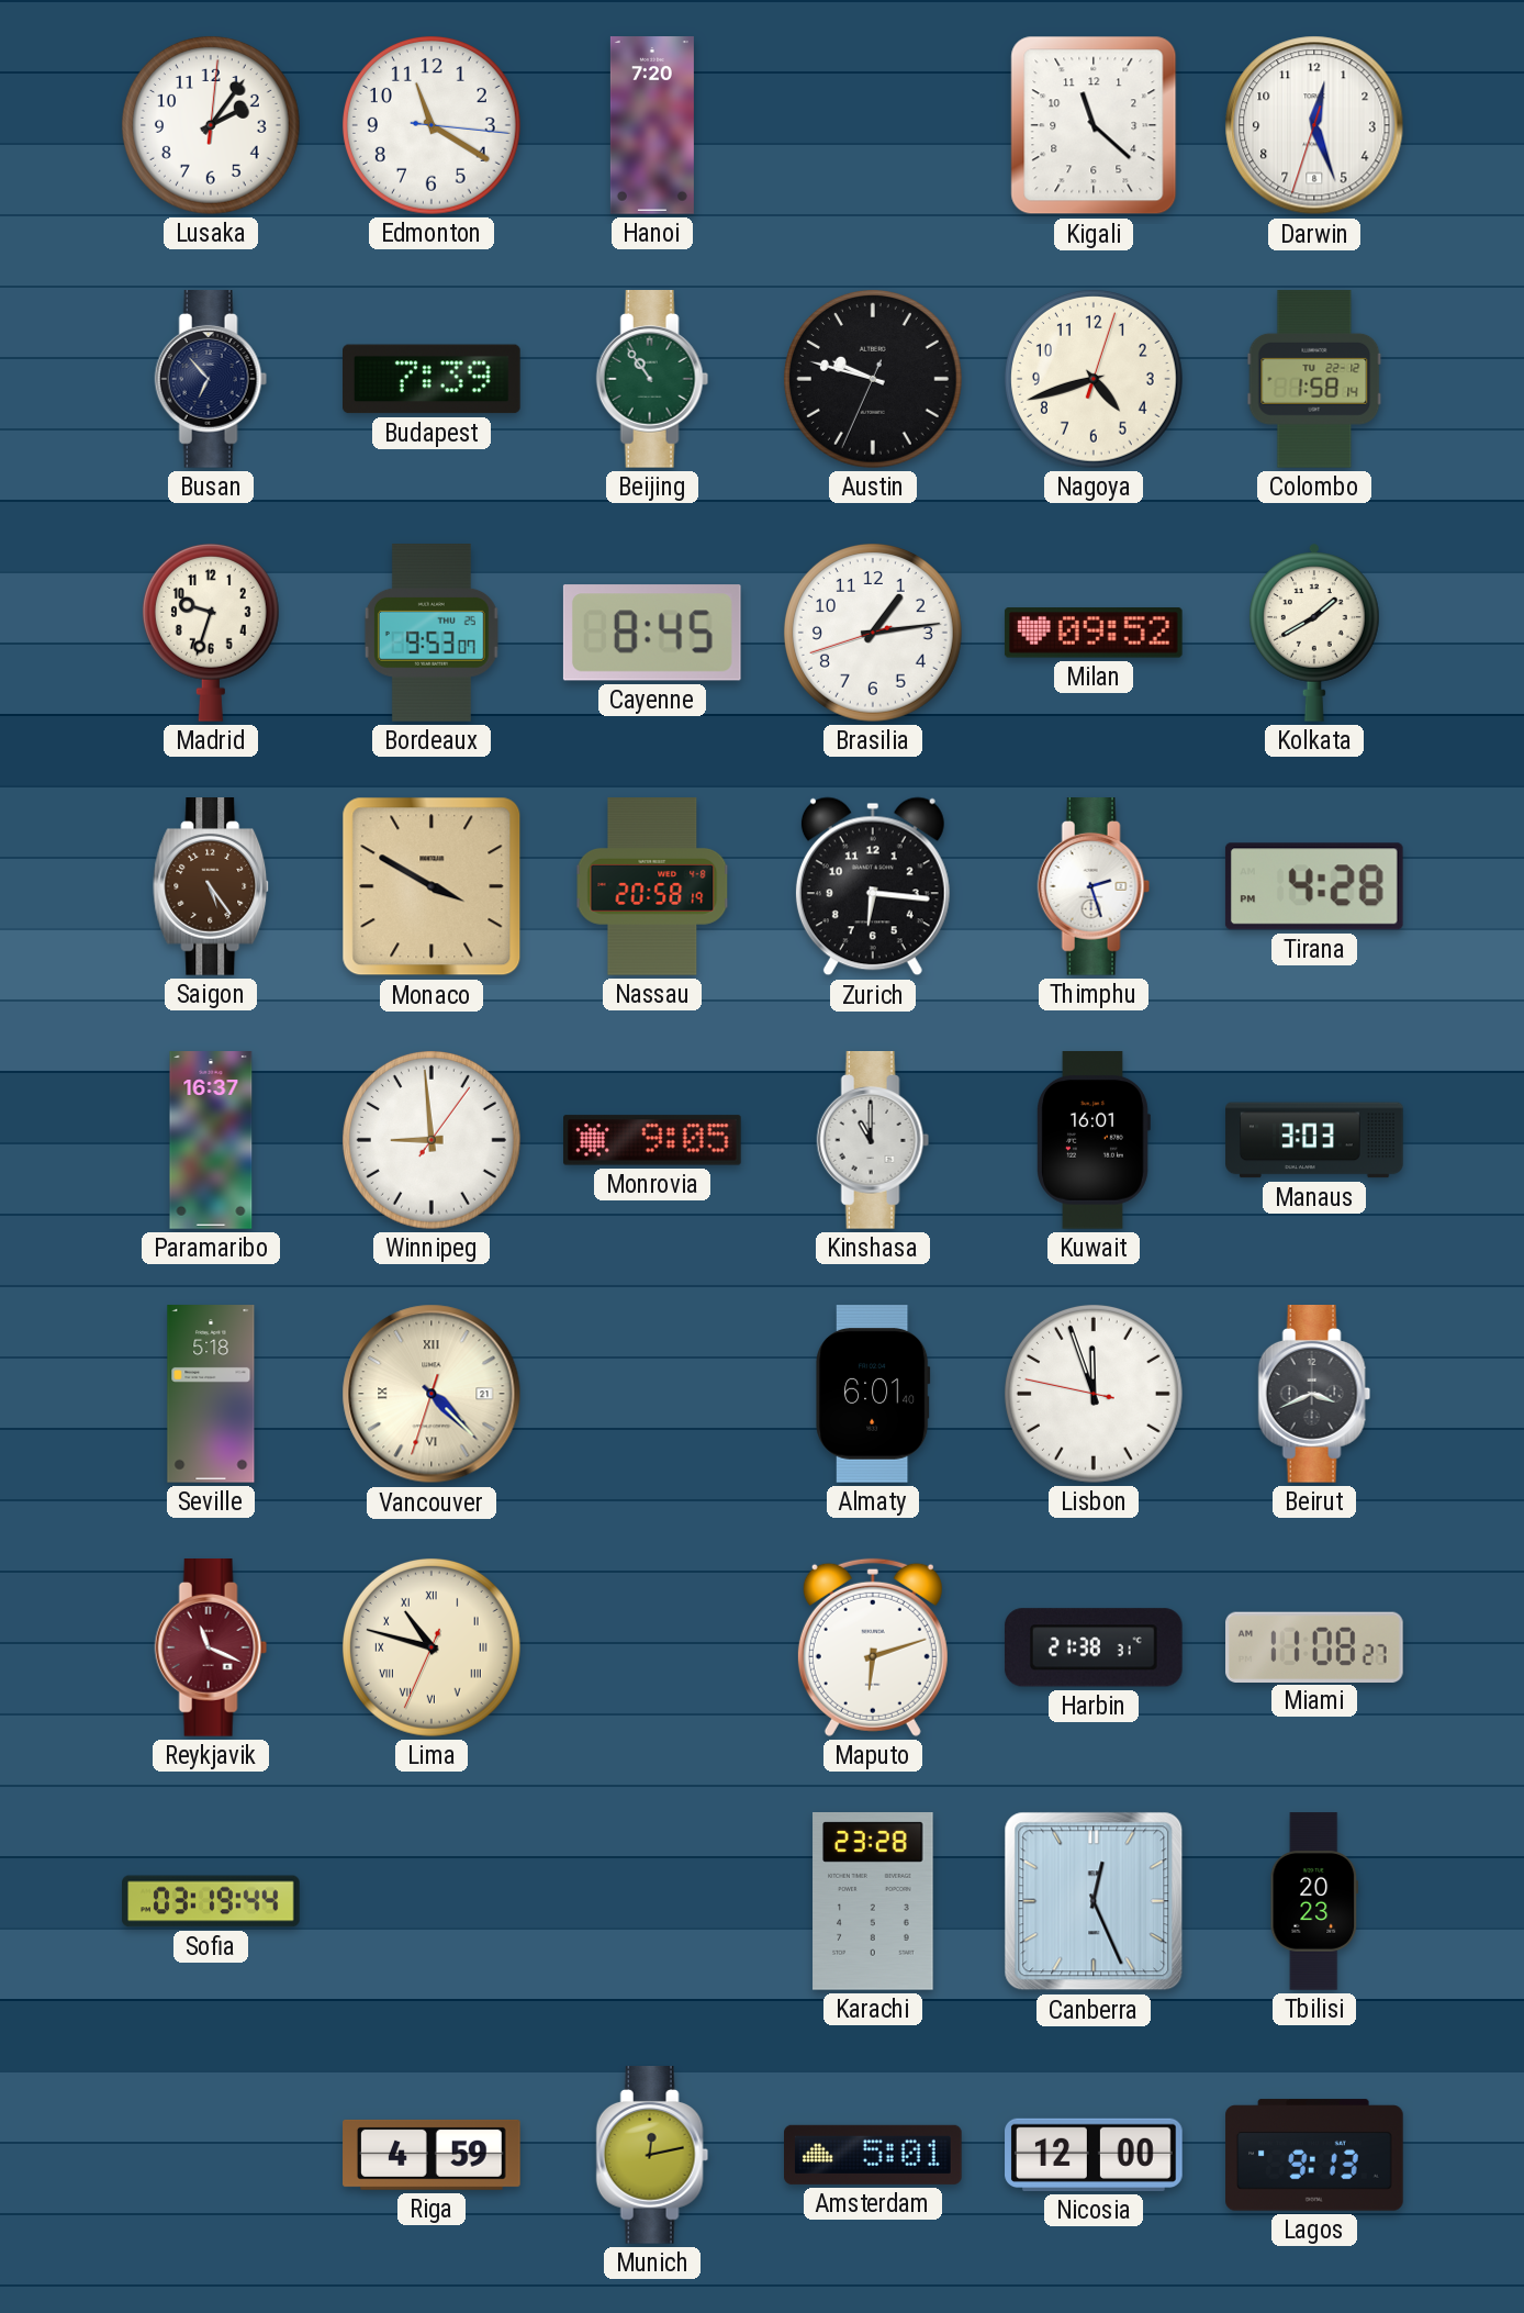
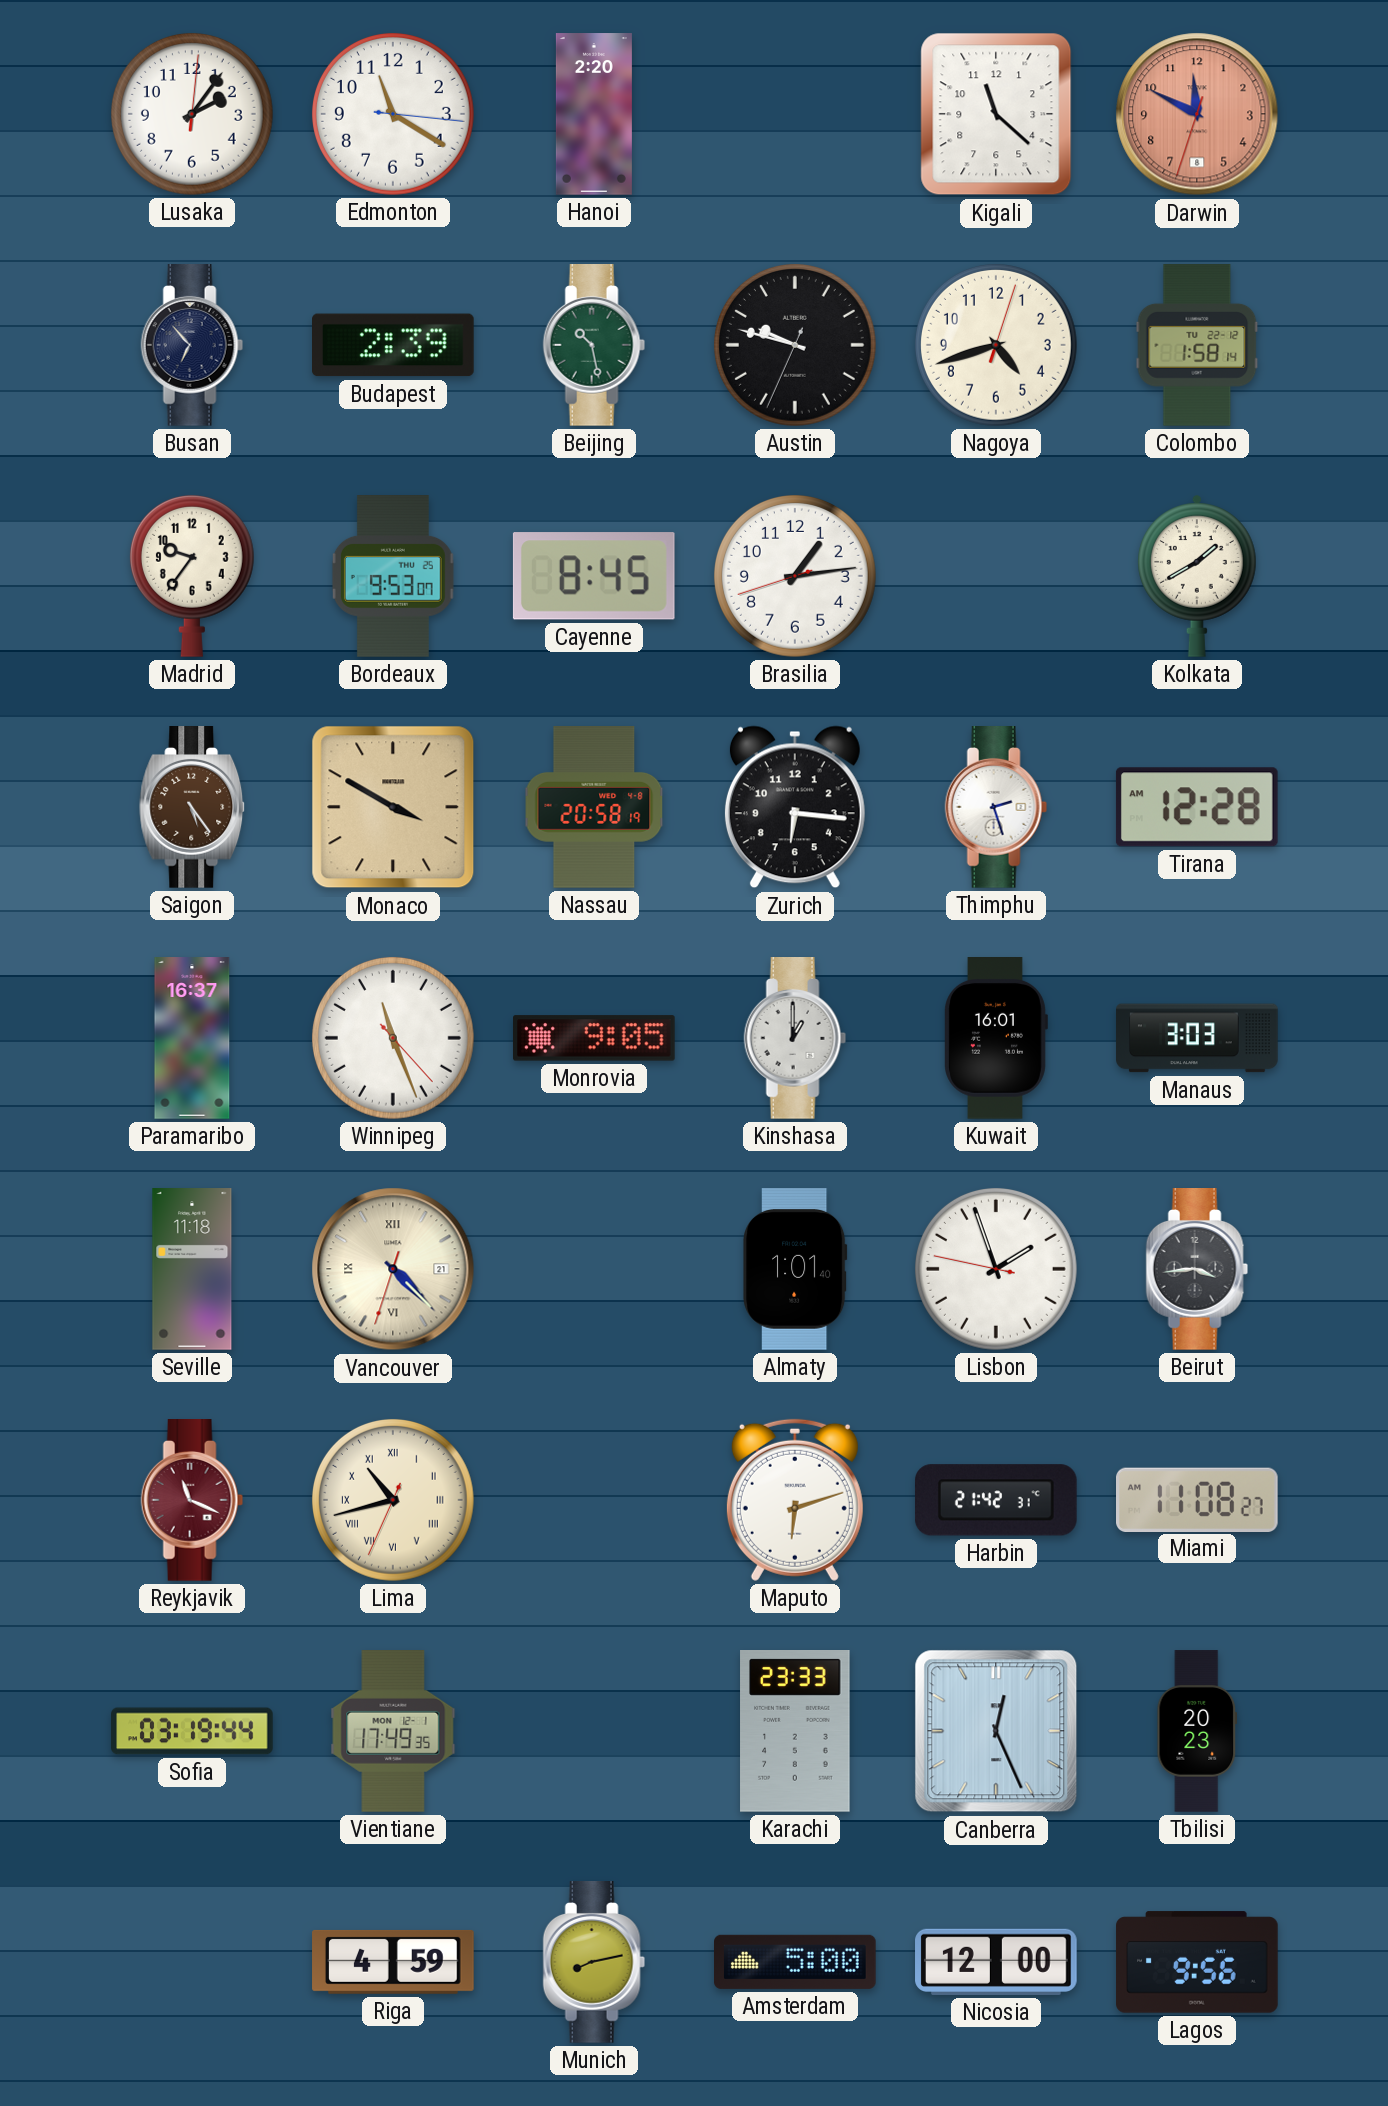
Hanoi: 7:20 -> 2:20
Darwin: 12:26 -> 11:49
Darwin dial: white -> salmon
Budapest: 7:39 -> 2:39
Beijing: 10:54 -> 10:28
Madrid: 9:33 -> 9:36
Milan: 09:52 -> none
Tirana: 4:28 -> 12:28
Winnipeg: 8:59 -> 11:26
Kinshasa: 11:00 -> 1:00
Seville: 5:18 -> 11:18
Almaty: 6:01 -> 1:01
Lisbon: 11:56 -> 1:56
Beirut: 3:41 -> 3:44
Lima: 10:47 -> 10:42
Harbin: 21:38 -> 21:42
Vientiane: none -> 17:49
Karachi: 23:28 -> 23:33
Munich: 12:13 -> 8:13
Amsterdam: 5:01 -> 5:00
Lagos: 9:13 -> 9:56
